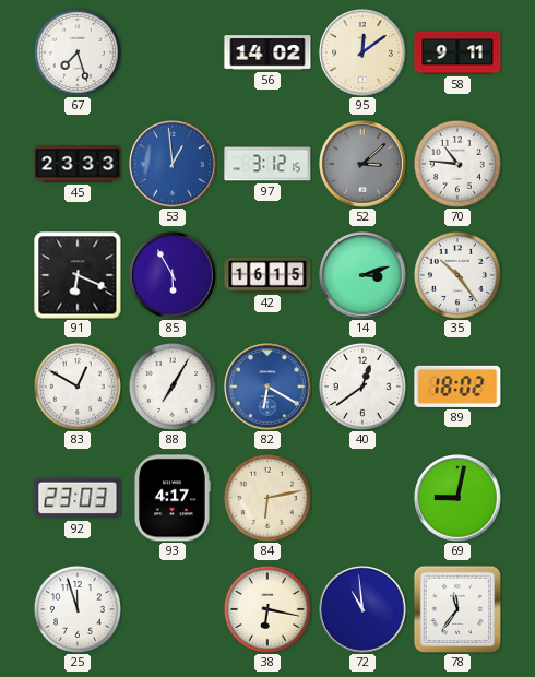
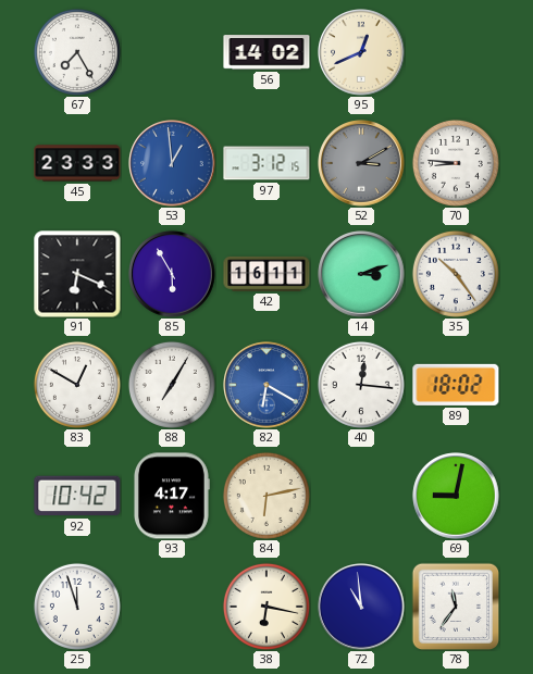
67: 7:27 -> 7:25
95: 12:09 -> 12:41
58: 9:11 -> none
52: 3:08 -> 3:10
70: 10:46 -> 8:46
42: 16:15 -> 16:11
40: 12:39 -> 12:16
92: 23:03 -> 10:42
